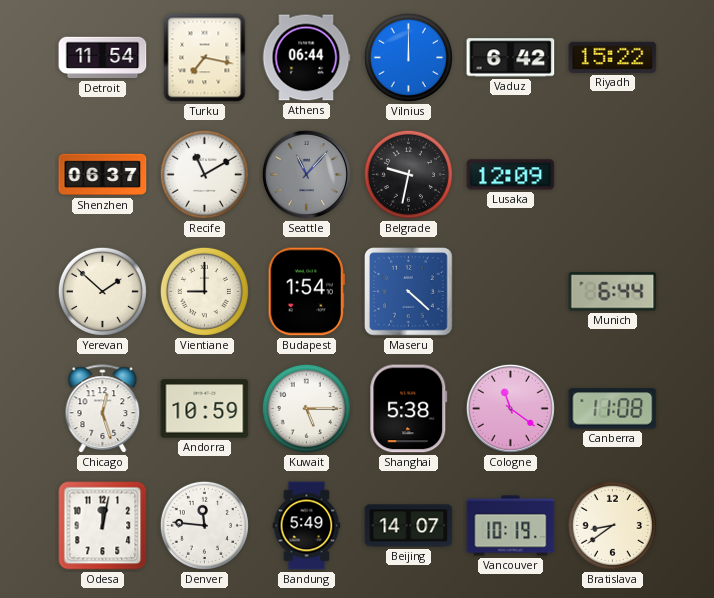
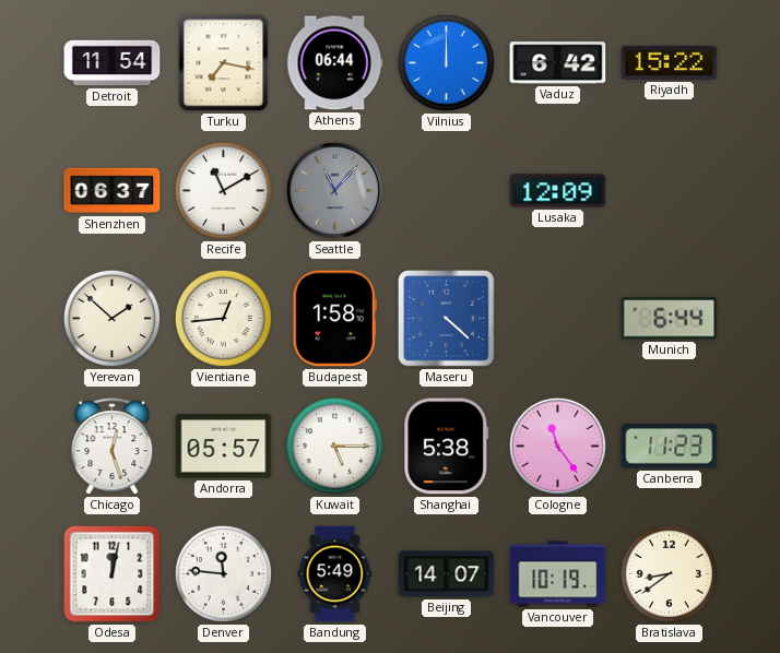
Belgrade: 9:32 -> none
Vientiane: 9:00 -> 12:44
Budapest: 1:54 -> 1:58
Andorra: 10:59 -> 05:57
Cologne: 11:21 -> 11:24
Canberra: 11:08 -> 11:23
